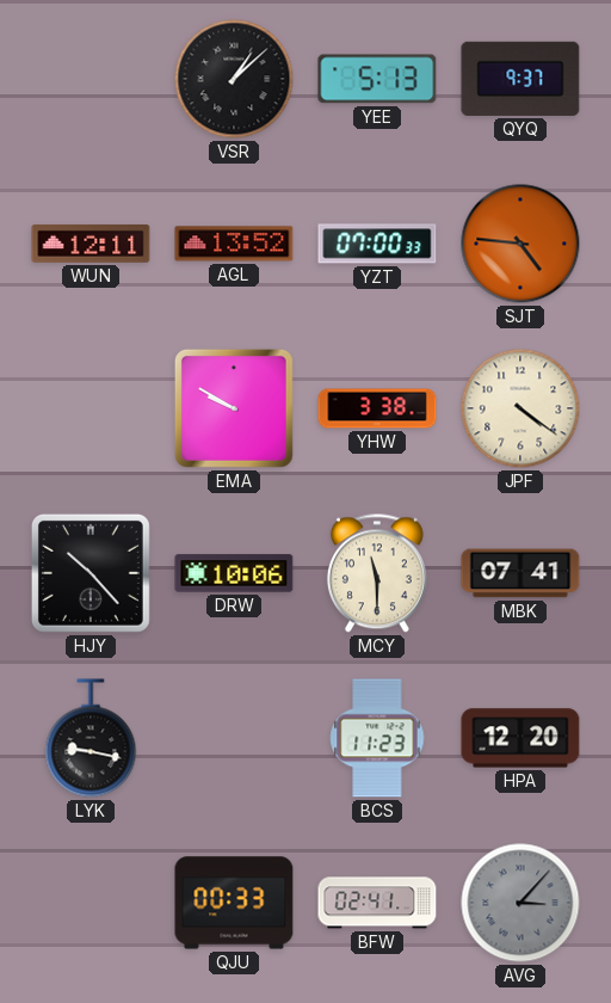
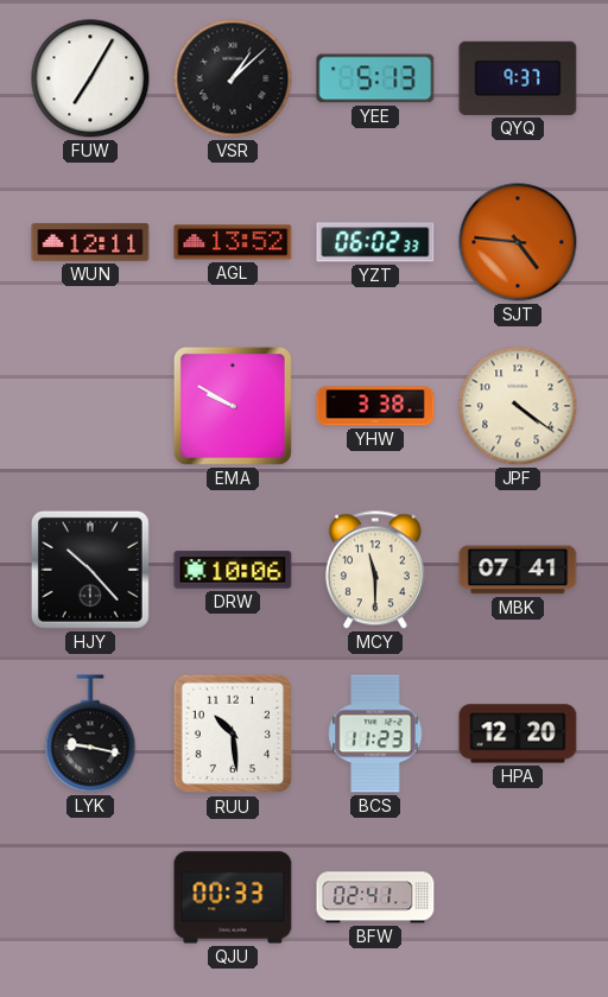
FUW: none -> 7:05
YZT: 07:00 -> 06:02
RUU: none -> 10:29
AVG: 3:07 -> none
